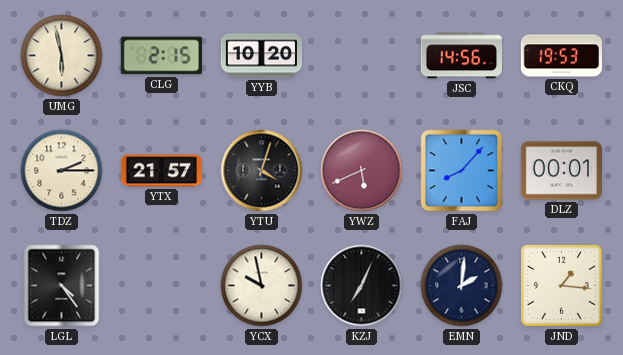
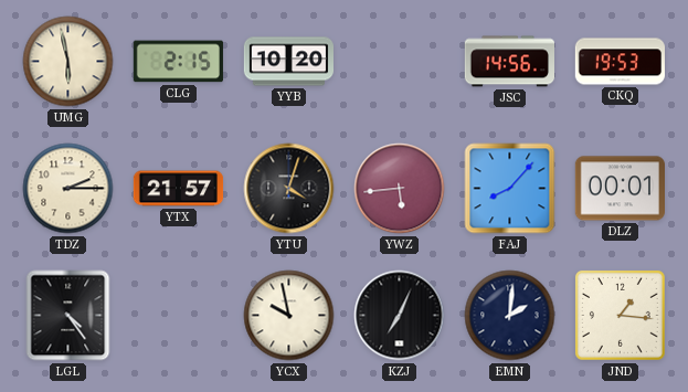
YWZ: 5:41 -> 5:44
